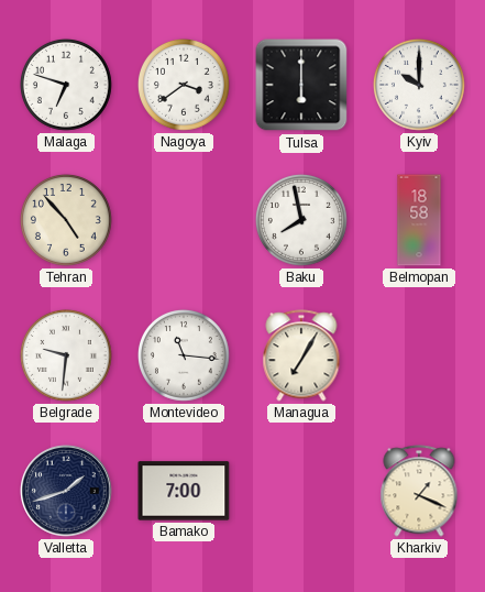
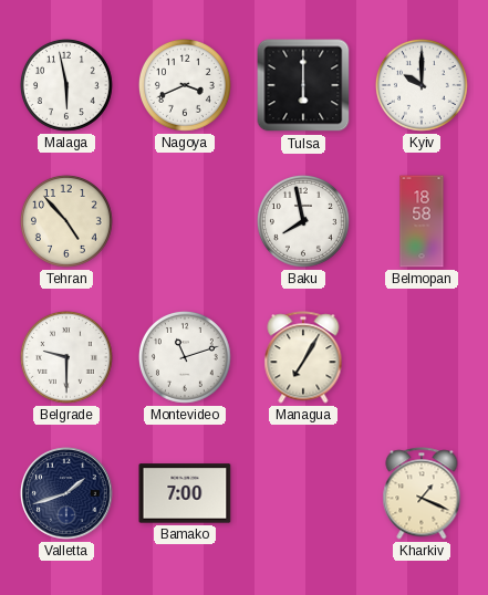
Malaga: 6:48 -> 5:58
Nagoya: 3:39 -> 3:41
Belgrade: 9:31 -> 9:30
Montevideo: 11:16 -> 11:12
